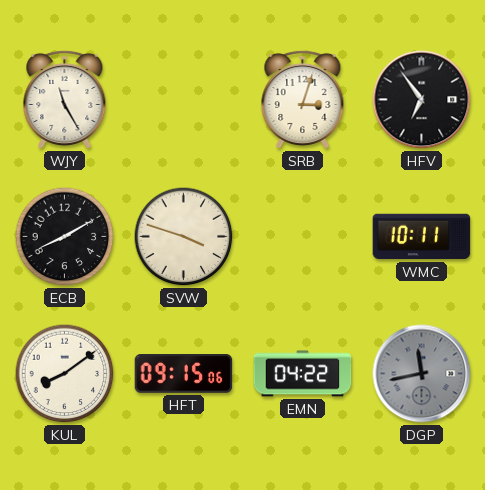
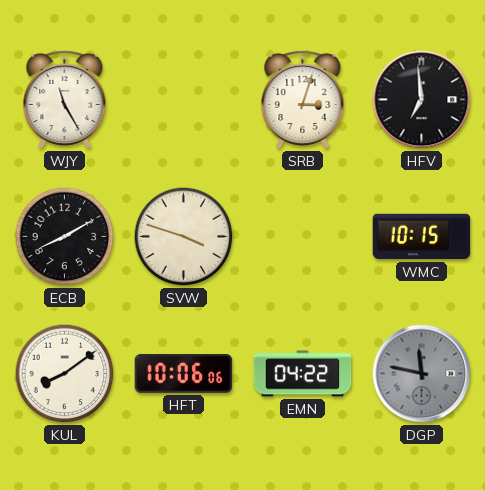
HFV: 6:54 -> 6:59
WMC: 10:11 -> 10:15
HFT: 09:15 -> 10:06
DGP: 11:43 -> 11:47
